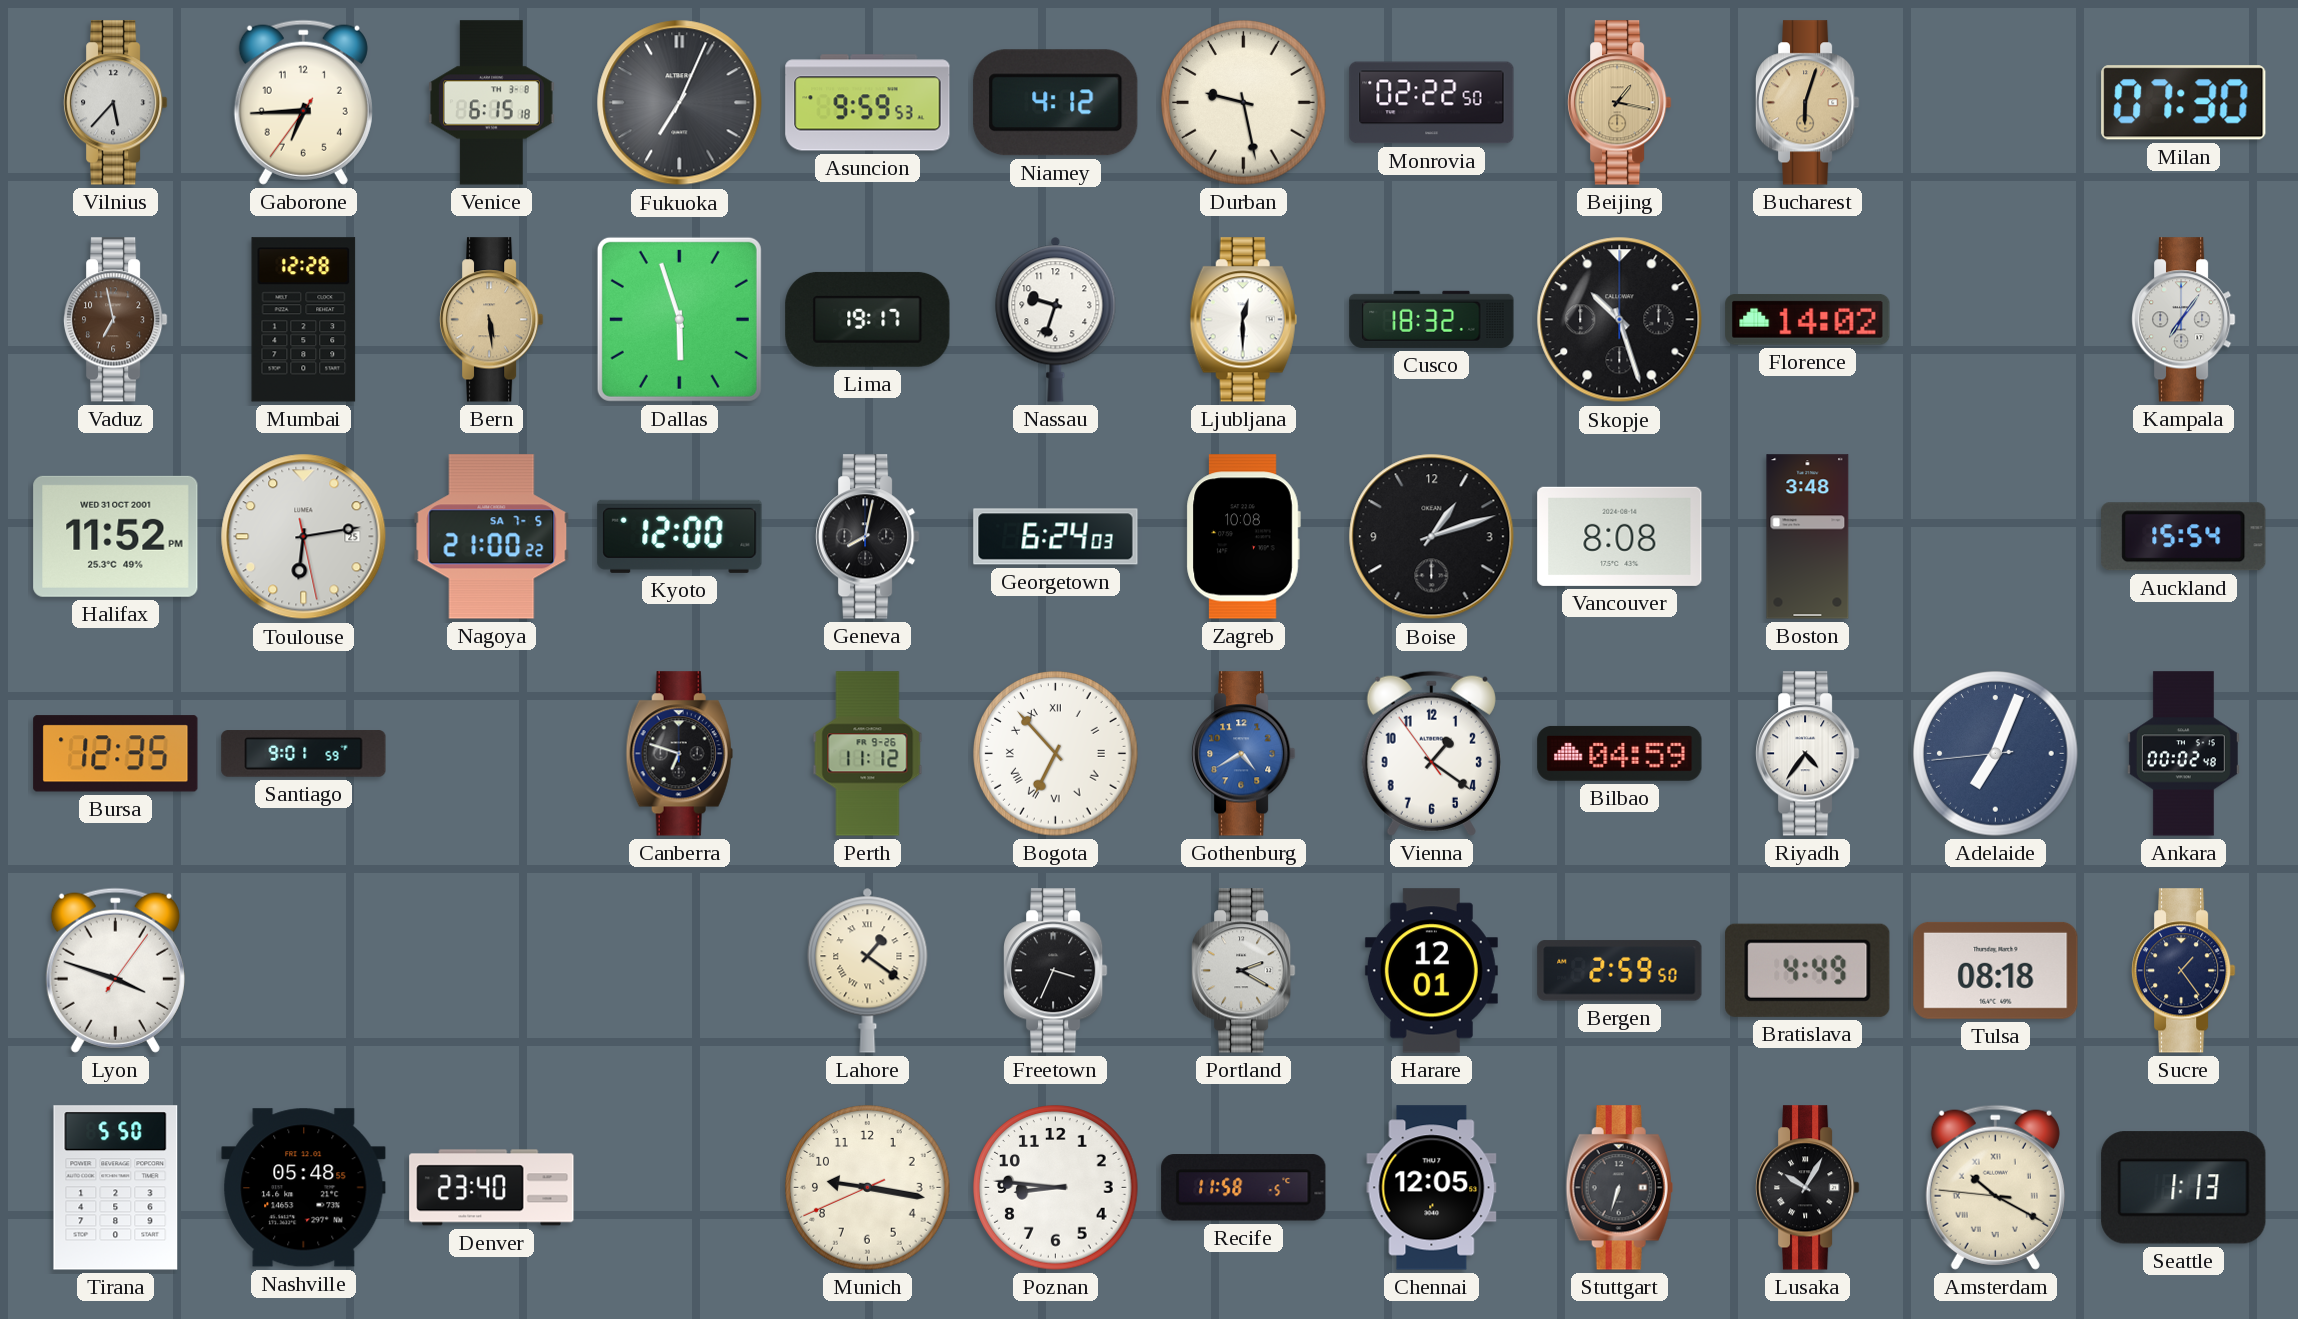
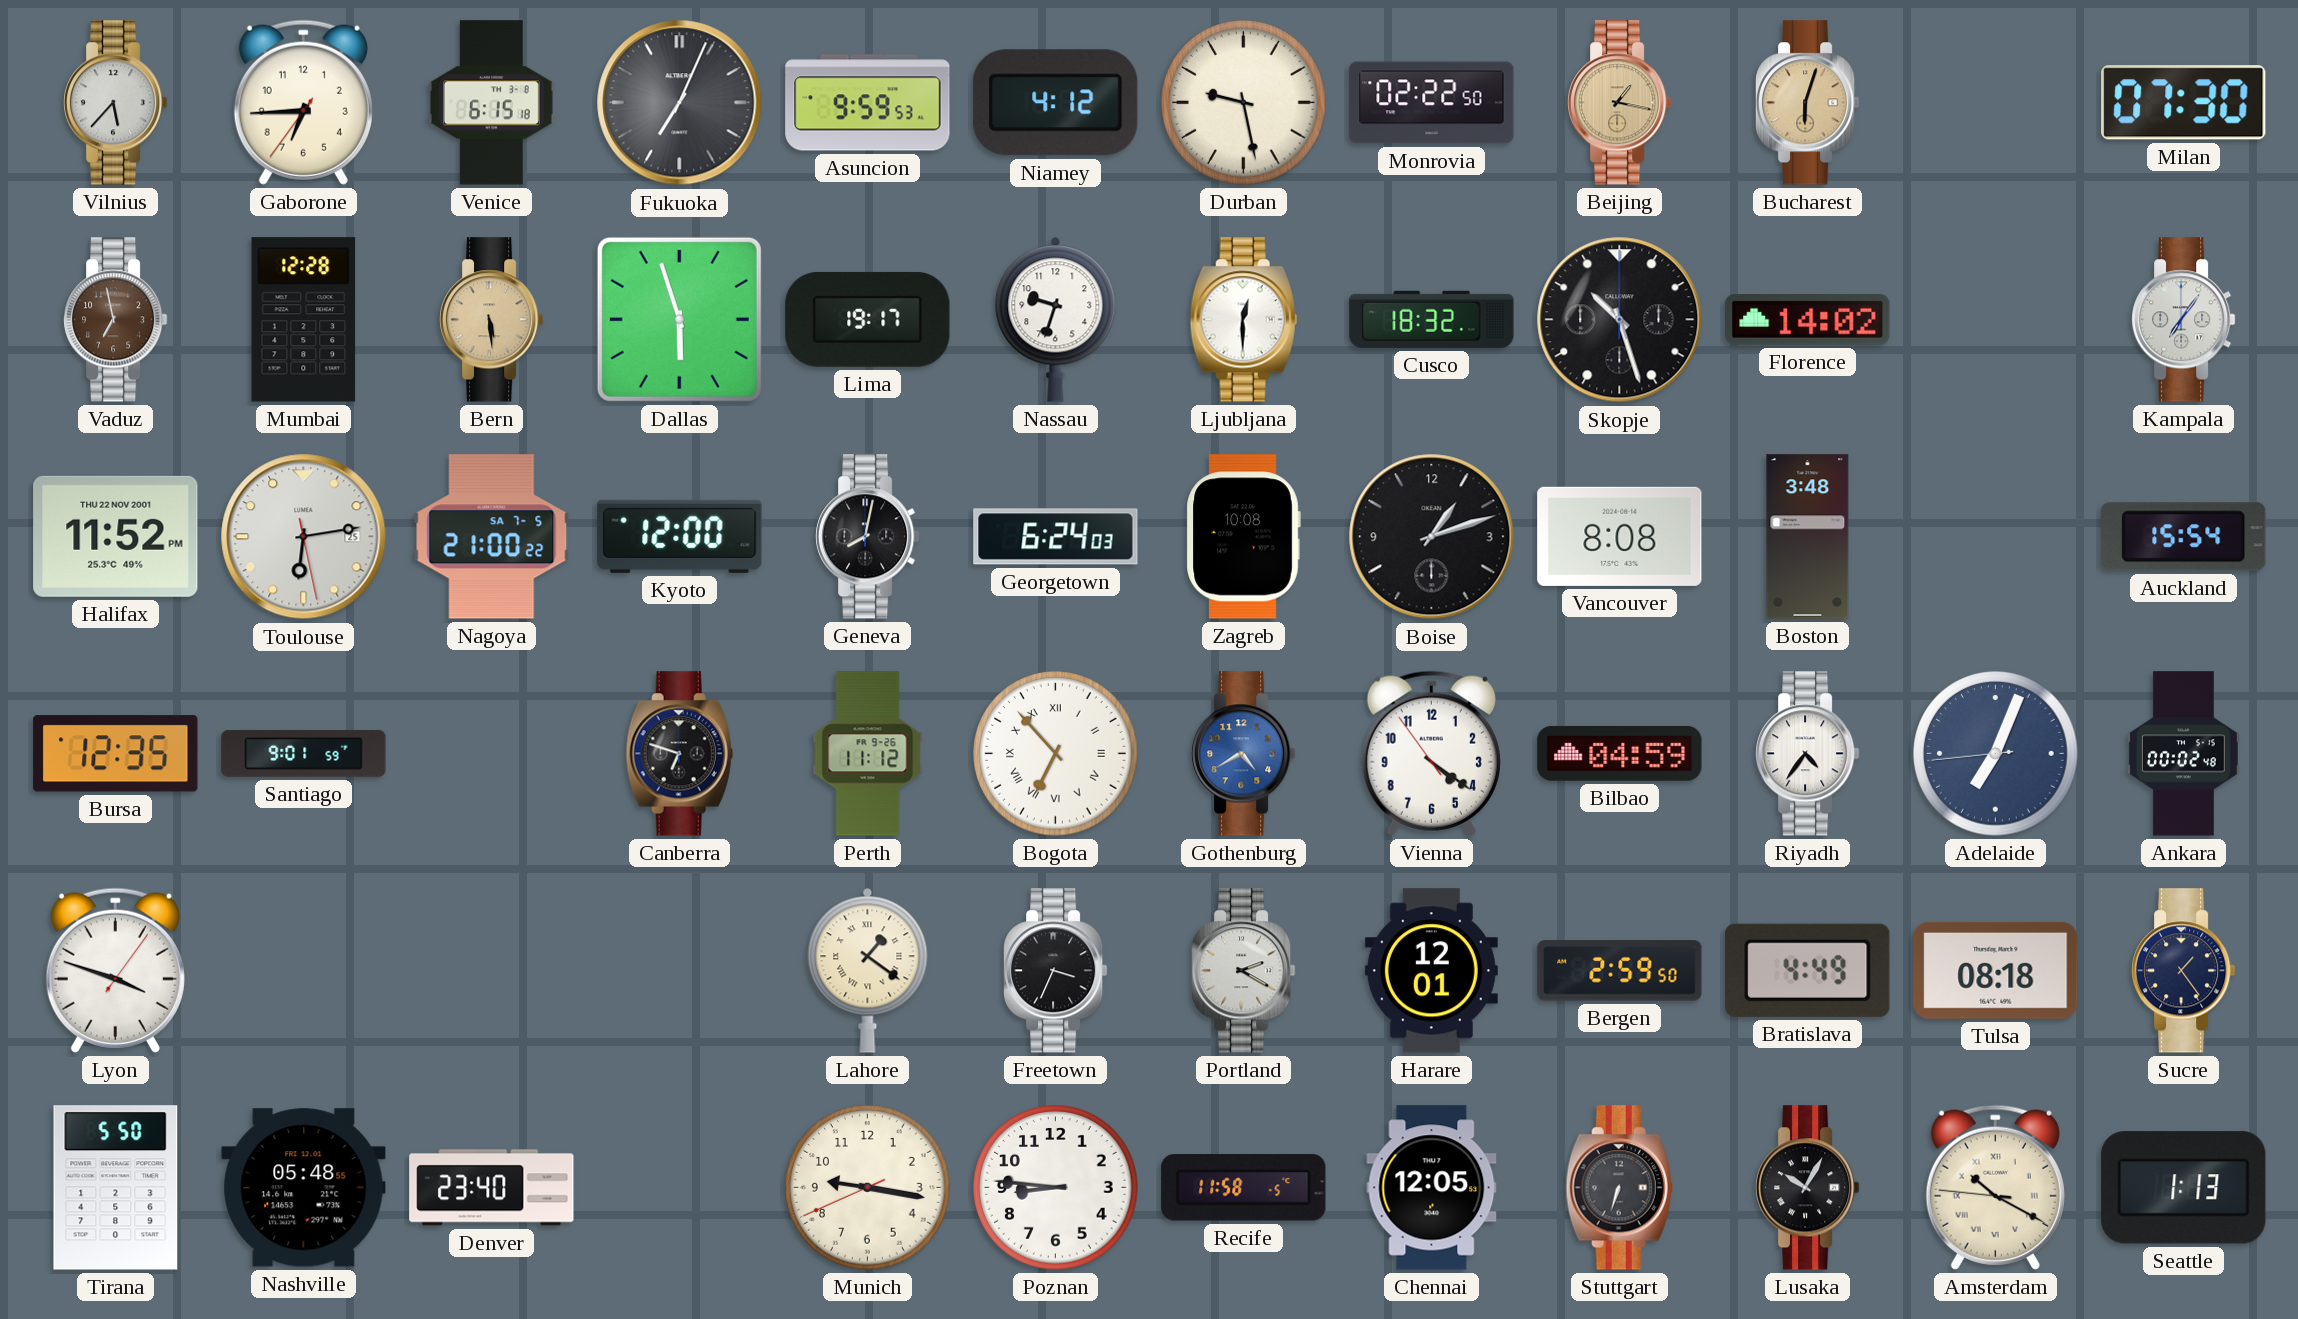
Halifax date: WED 31 OCT 2001 -> THU 22 NOV 2001
Vienna: 1:20 -> 4:20
